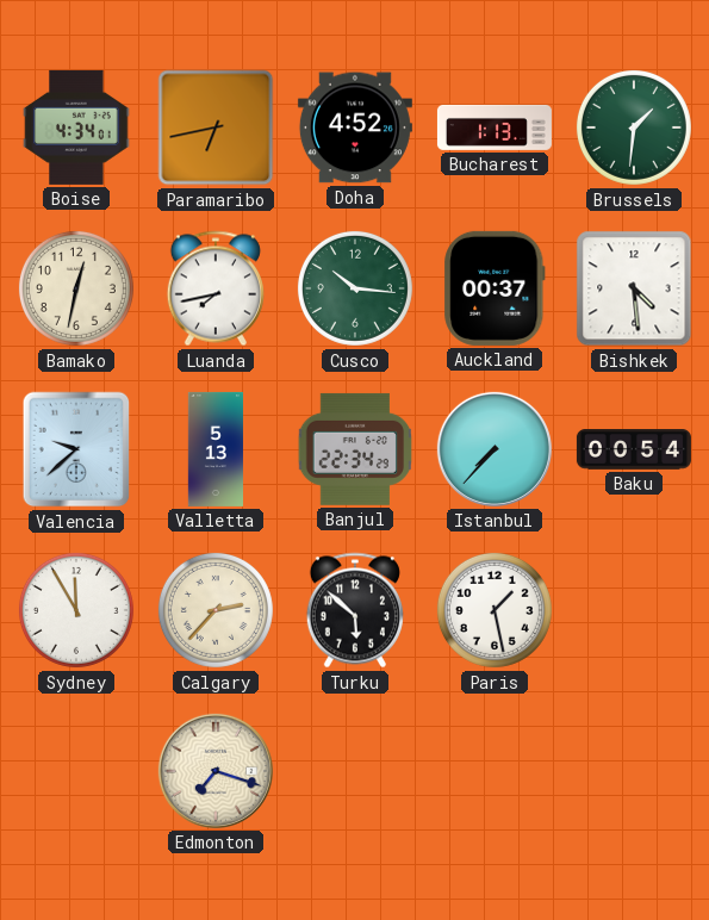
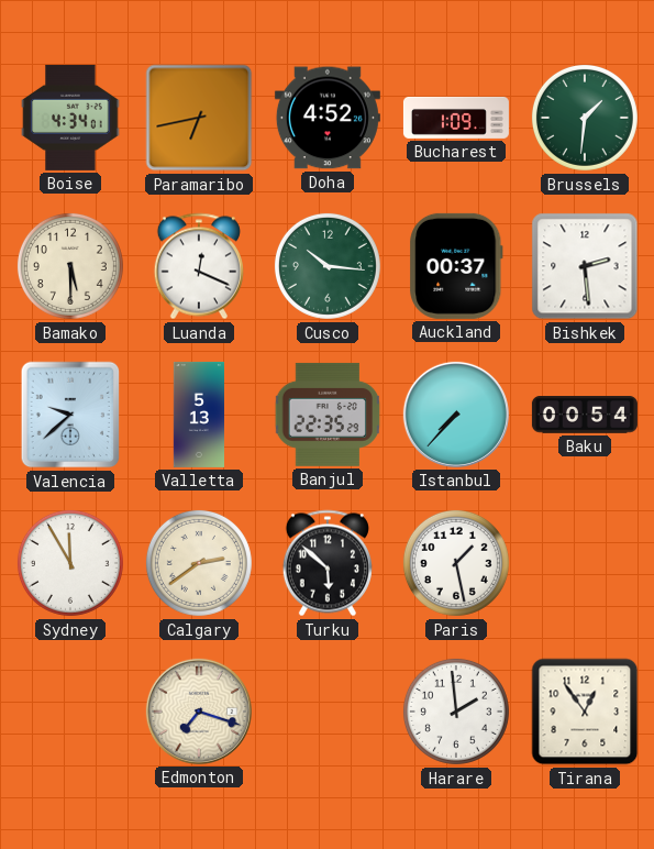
Bucharest: 1:13 -> 1:09
Bamako: 12:32 -> 5:30
Luanda: 7:43 -> 12:19
Bishkek: 4:29 -> 2:29
Banjul: 22:34 -> 22:35
Calgary: 2:37 -> 2:39
Harare: none -> 1:59
Tirana: none -> 12:54
